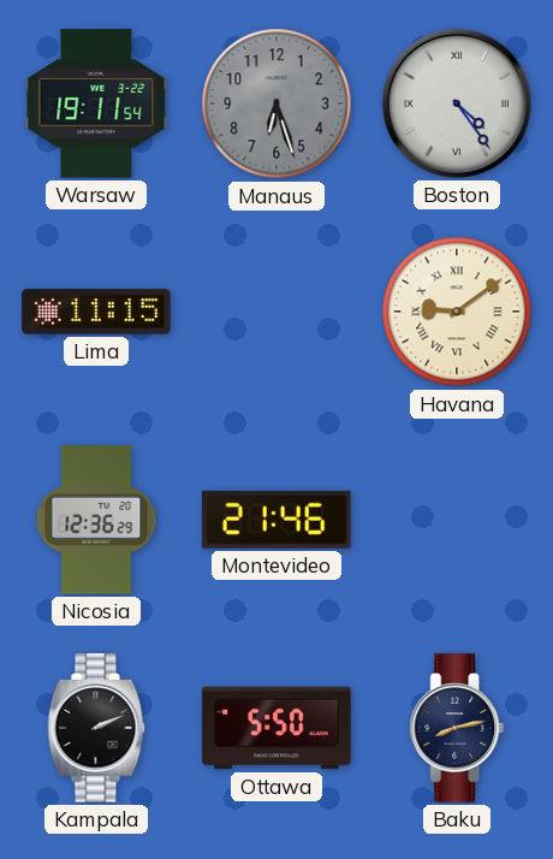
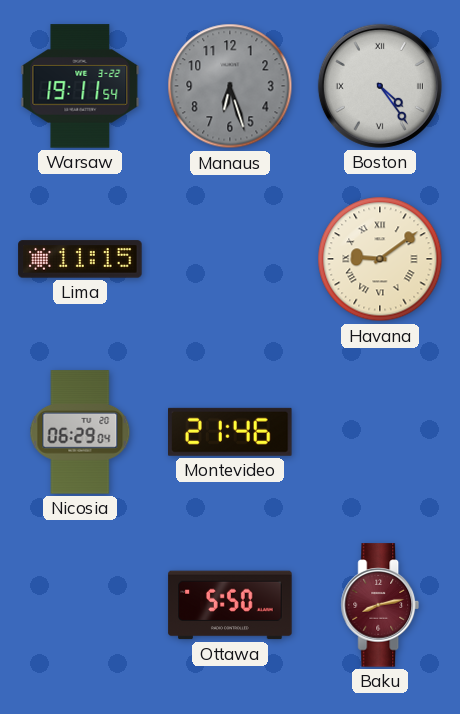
Nicosia: 12:36 -> 06:29
Kampala: 2:11 -> none
Baku dial: navy -> burgundy
